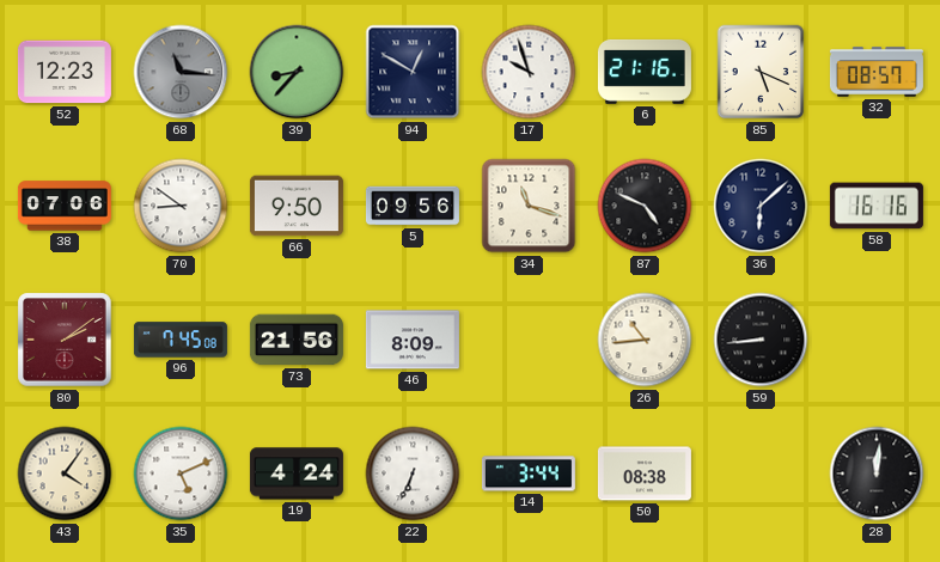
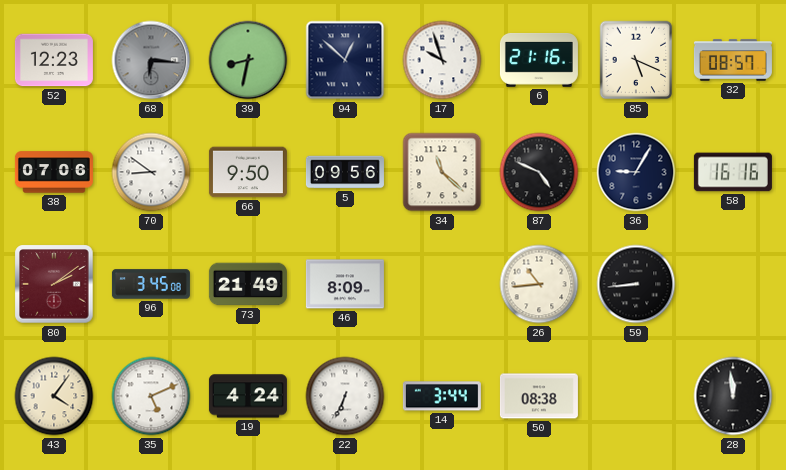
68: 11:16 -> 6:16
39: 8:37 -> 8:32
94: 12:50 -> 12:52
34: 11:18 -> 11:22
36: 6:08 -> 9:05
96: 7:45 -> 3:45
73: 21:56 -> 21:49
28: 12:01 -> 11:59
